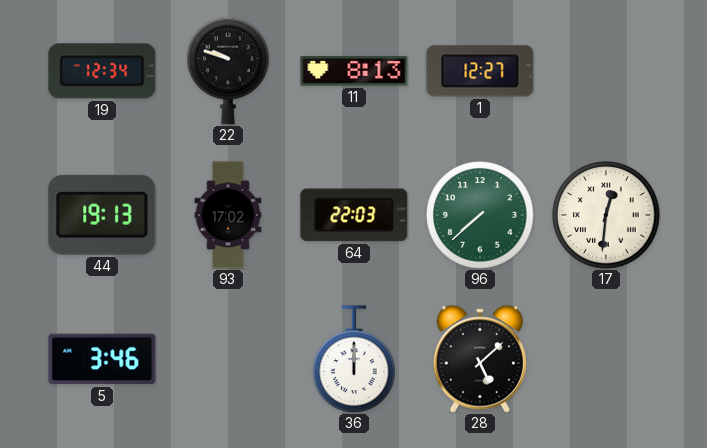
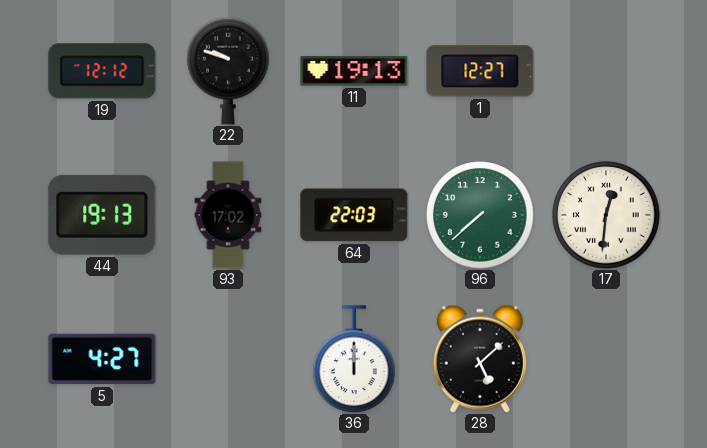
19: 12:34 -> 12:12
11: 8:13 -> 19:13
5: 3:46 -> 4:27
